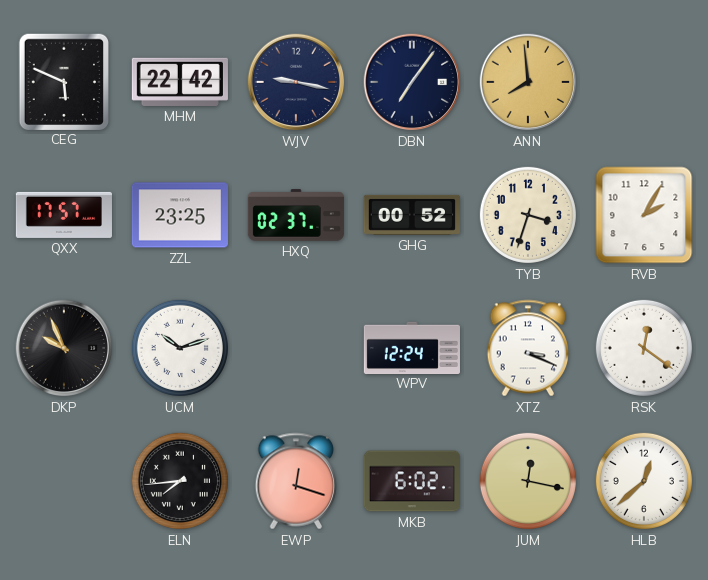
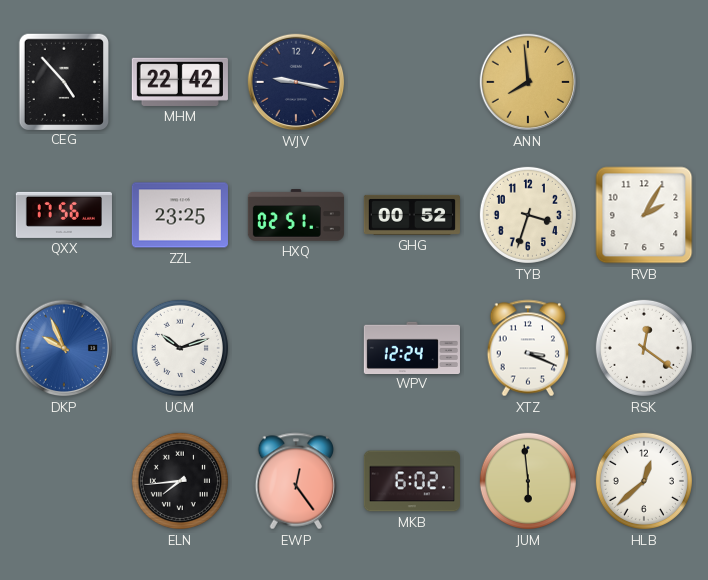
CEG: 5:49 -> 4:53
DBN: 7:06 -> none
QXX: 17:57 -> 17:56
HXQ: 02:37 -> 02:51
DKP dial: black -> blue
EWP: 12:18 -> 12:24
JUM: 12:17 -> 5:59
